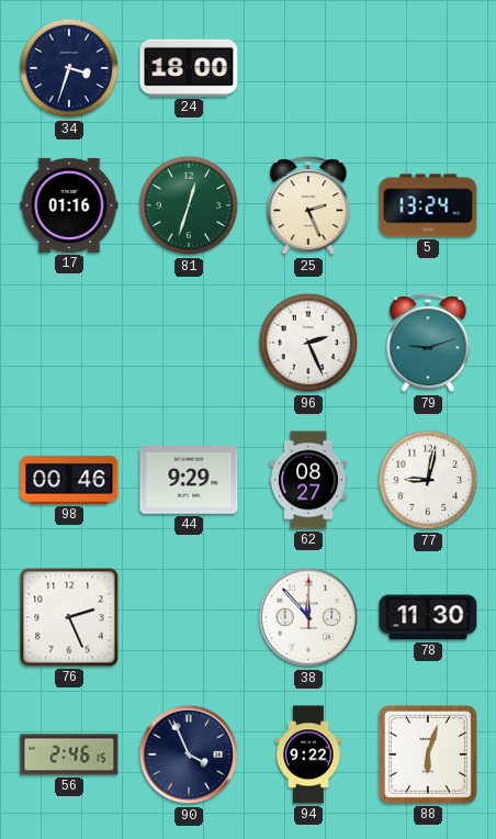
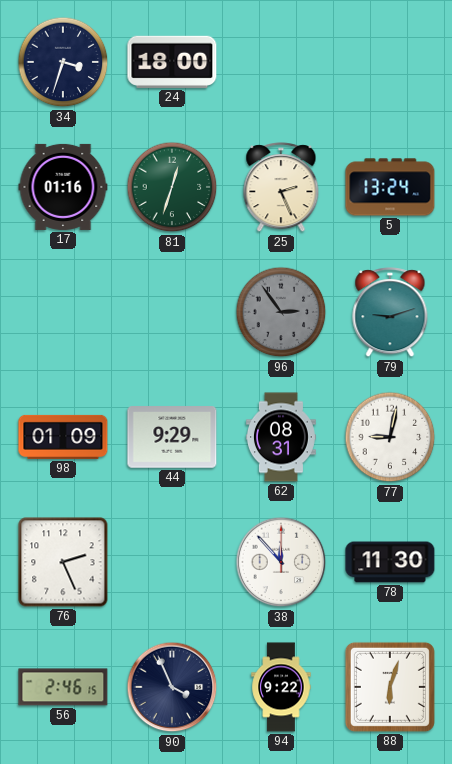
96: 2:26 -> 2:54
96 dial: white -> grey
98: 00:46 -> 01:09
62: 08:27 -> 08:31
